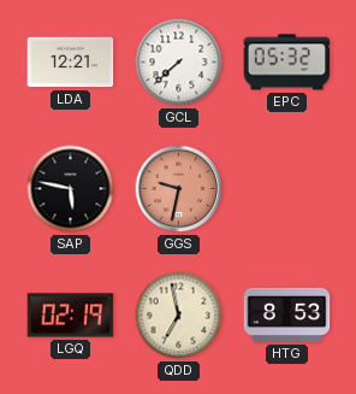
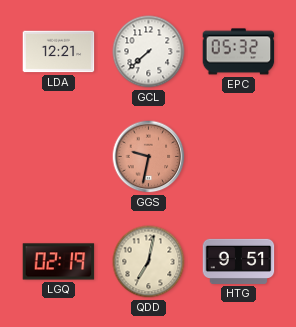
SAP: 5:47 -> none
QDD: 6:58 -> 7:02
HTG: 8:53 -> 9:51
